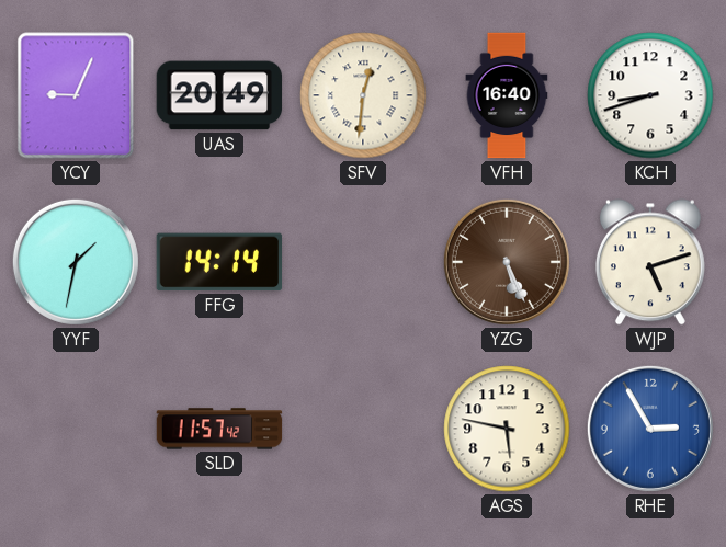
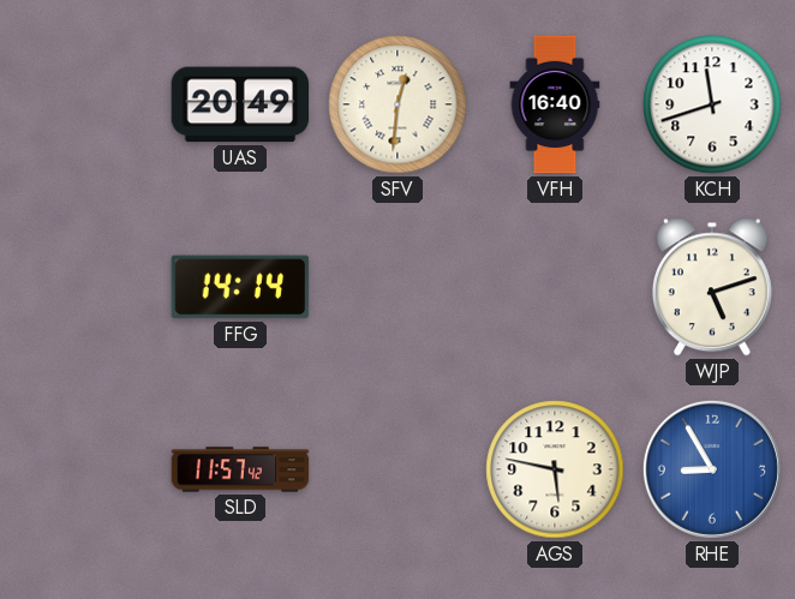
YCY: 9:04 -> none
KCH: 8:42 -> 11:42
YYF: 1:32 -> none
YZG: 5:26 -> none
RHE: 2:55 -> 8:55
